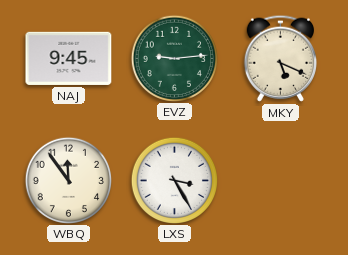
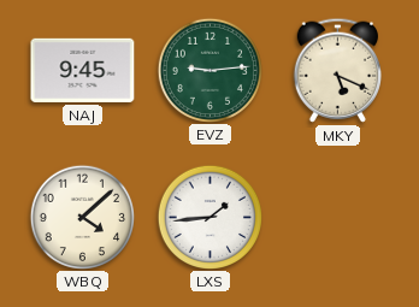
WBQ: 11:54 -> 4:08
LXS: 3:25 -> 1:44
